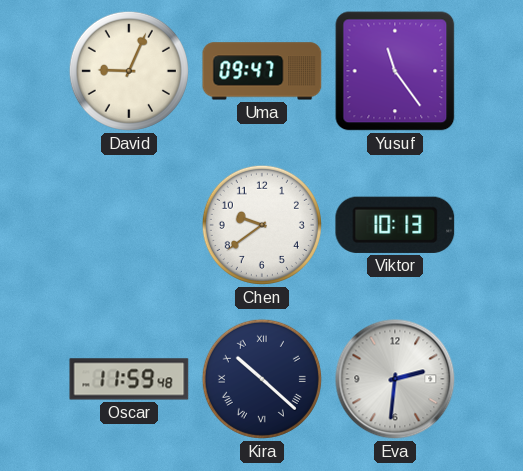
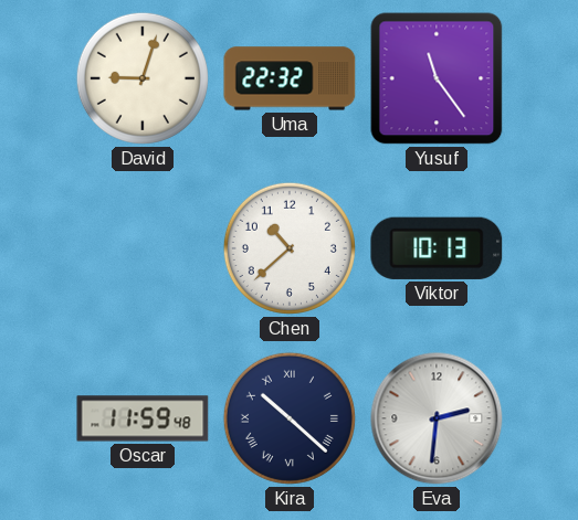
David: 9:04 -> 9:03
Uma: 09:47 -> 22:32
Chen: 9:39 -> 10:38
